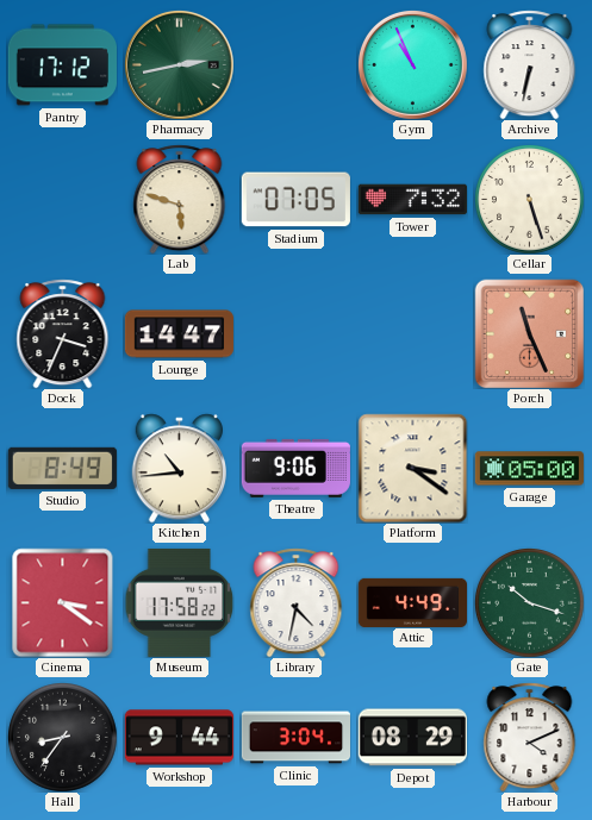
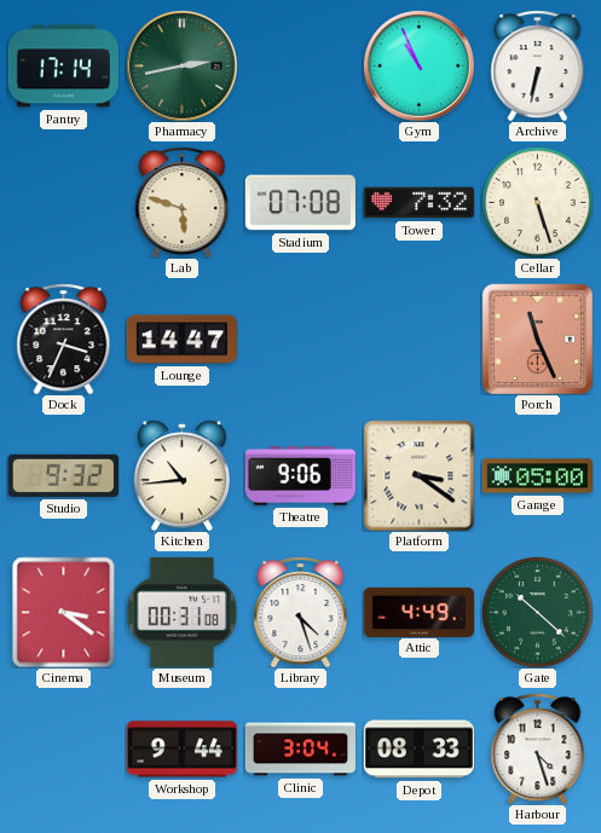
Pantry: 17:12 -> 17:14
Stadium: 07:05 -> 07:08
Studio: 8:49 -> 9:32
Museum: 17:58 -> 00:31
Library: 4:32 -> 4:27
Gate: 10:18 -> 10:22
Hall: 8:36 -> none
Depot: 08:29 -> 08:33
Harbour: 4:11 -> 4:27
